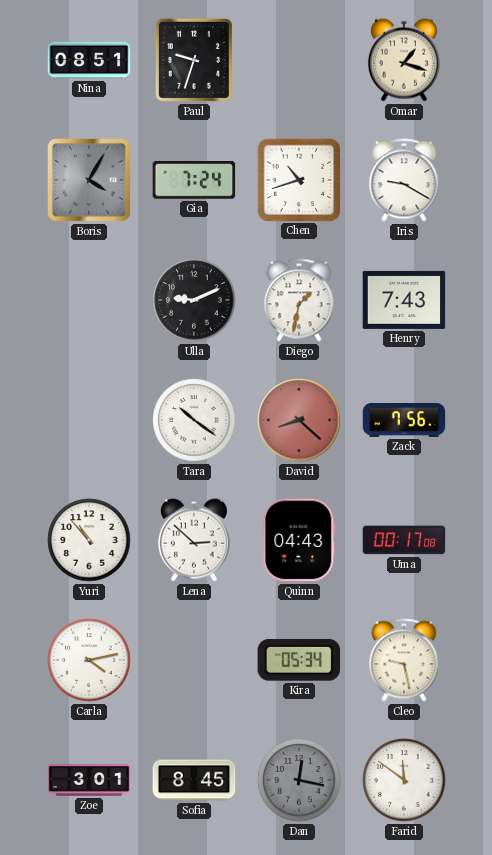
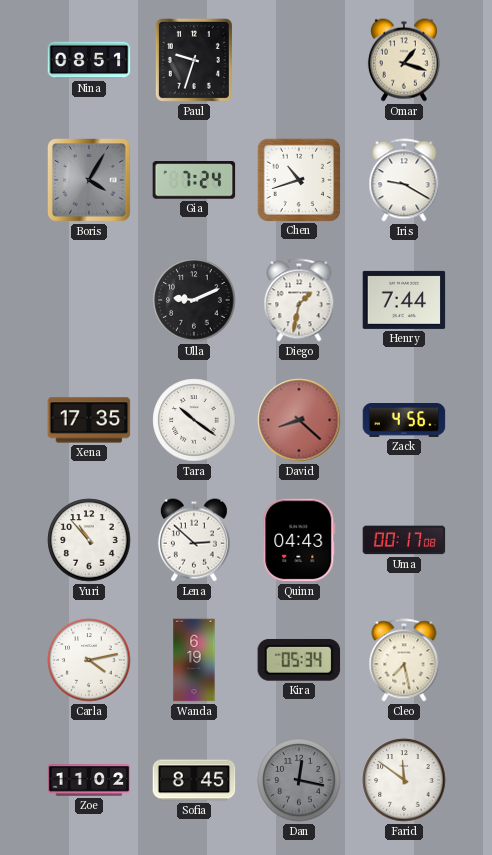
Henry: 7:43 -> 7:44
Xena: none -> 17:35
Zack: 7:56 -> 4:56
Wanda: none -> 6:19
Cleo: 9:28 -> 7:28
Zoe: 3:01 -> 11:02
